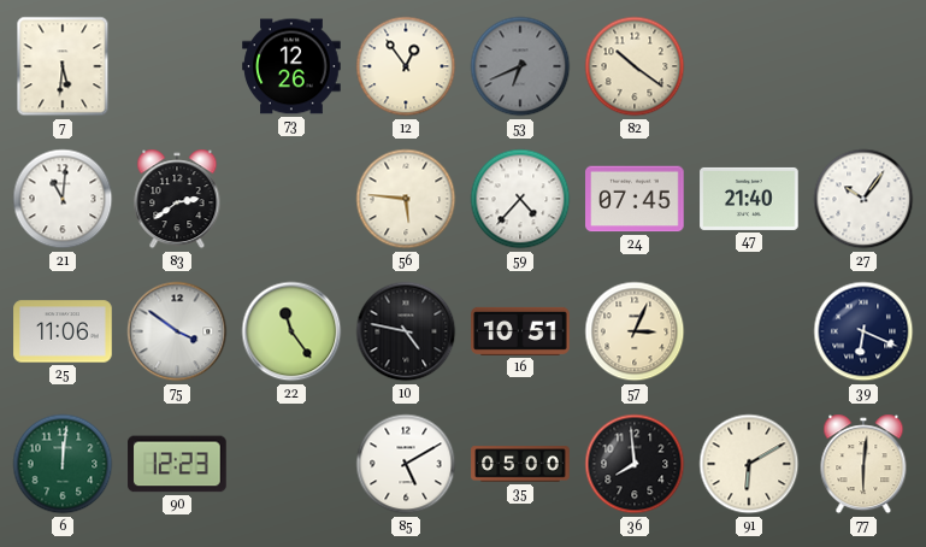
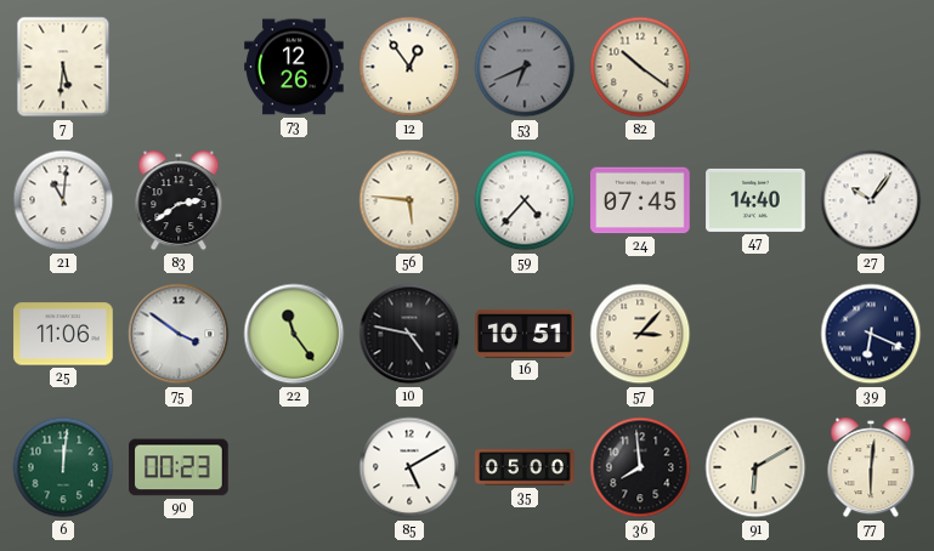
47: 21:40 -> 14:40
57: 3:04 -> 3:07
90: 12:23 -> 00:23
